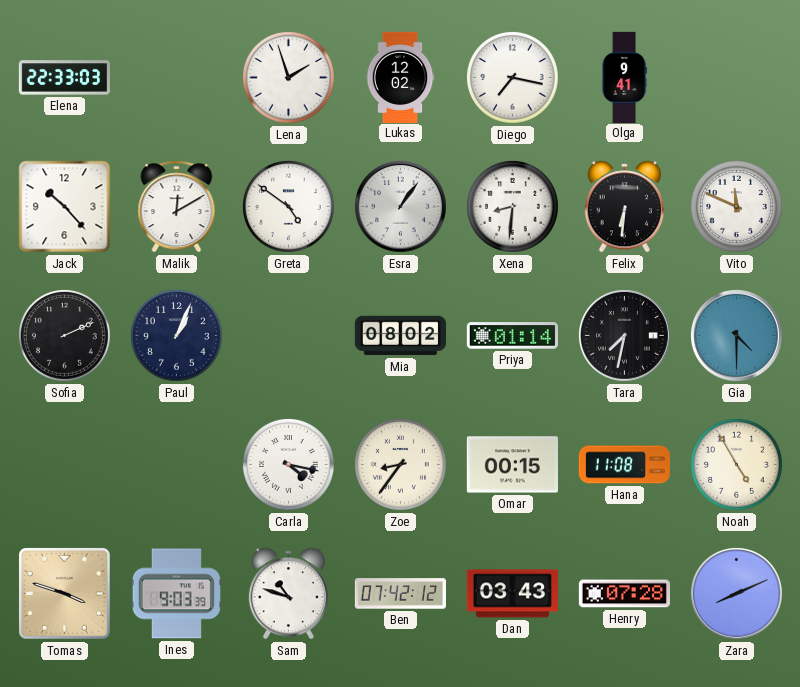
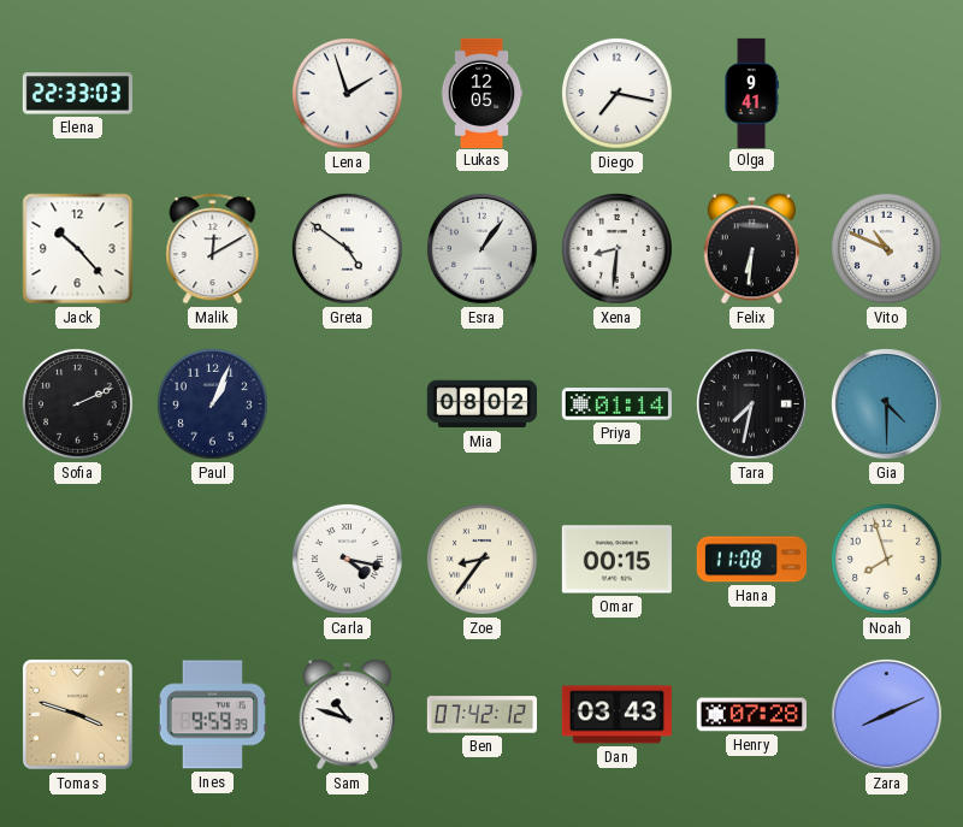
Lukas: 12:02 -> 12:05
Vito: 11:49 -> 10:49
Noah: 4:55 -> 7:57
Ines: 9:03 -> 9:59
